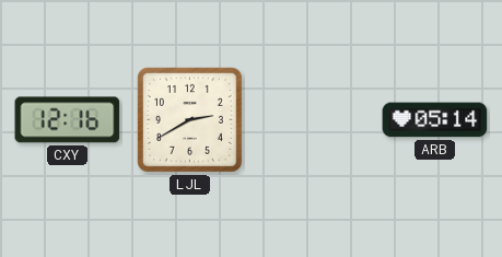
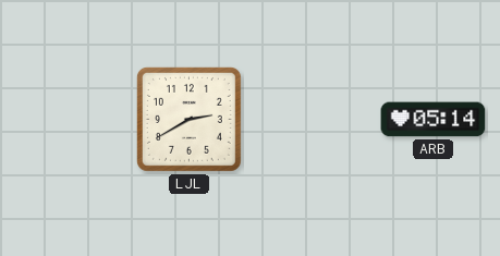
CXY: 12:16 -> none
